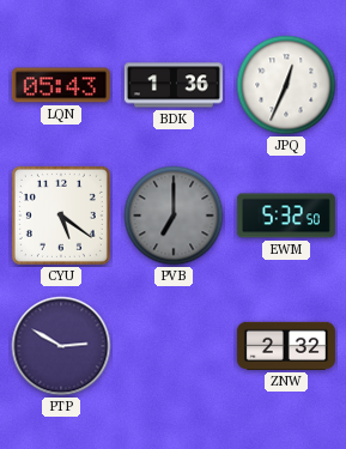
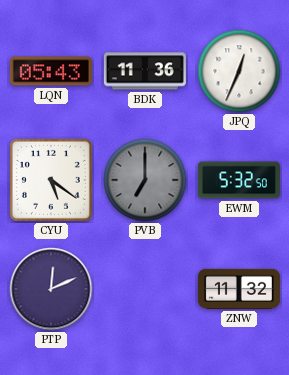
BDK: 1:36 -> 11:36
PTP: 2:50 -> 12:11
ZNW: 2:32 -> 11:32
